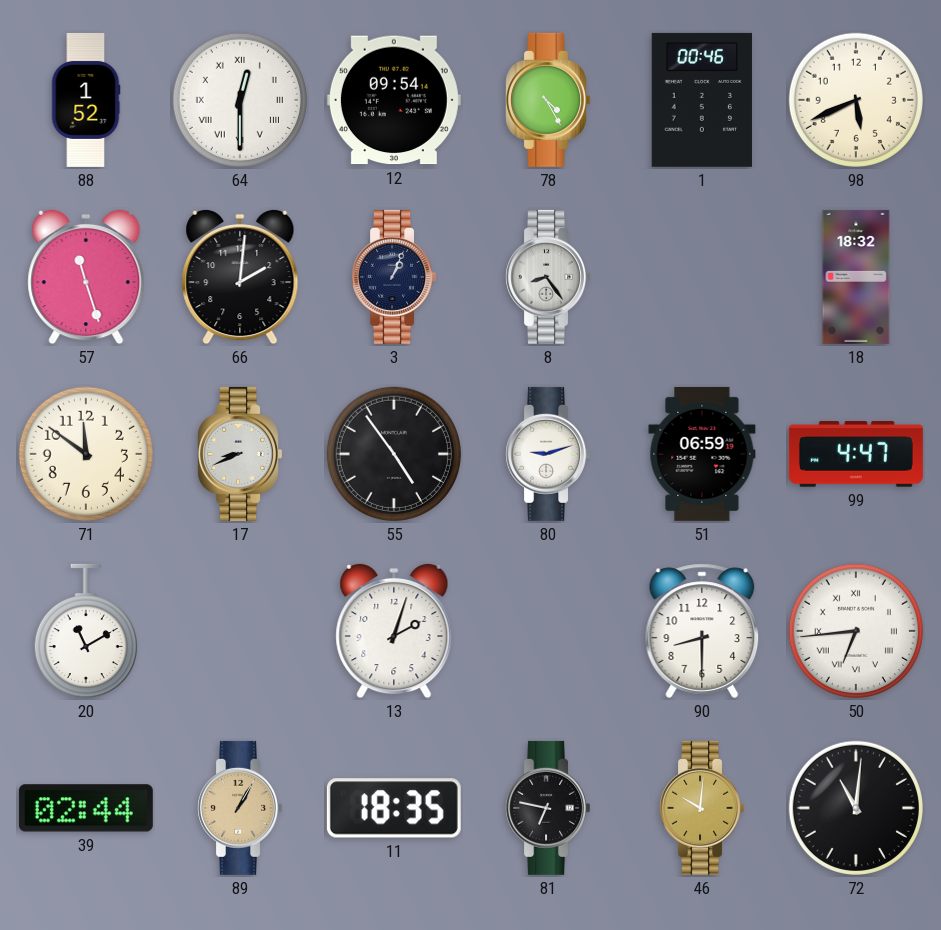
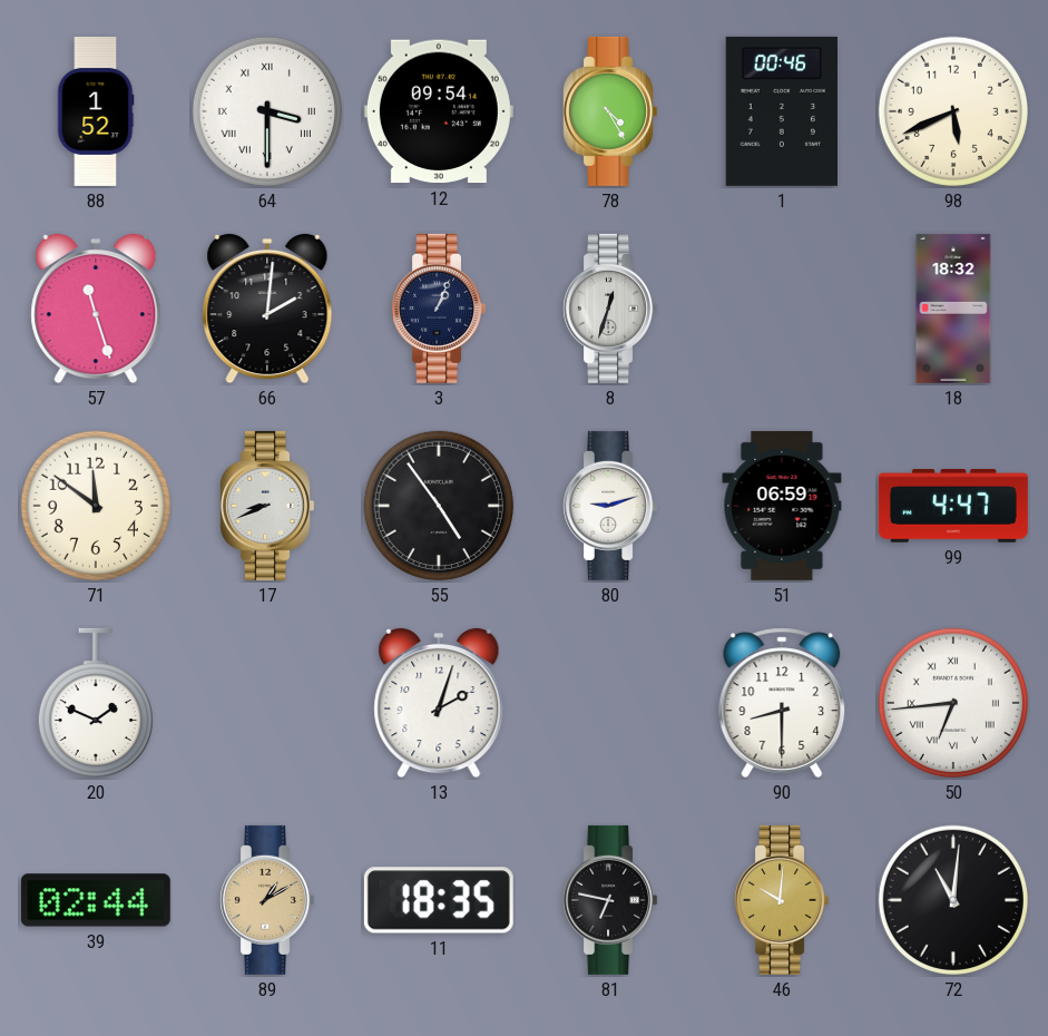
64: 12:30 -> 3:30
8: 8:24 -> 12:33
20: 11:10 -> 1:49
89: 1:05 -> 1:10
